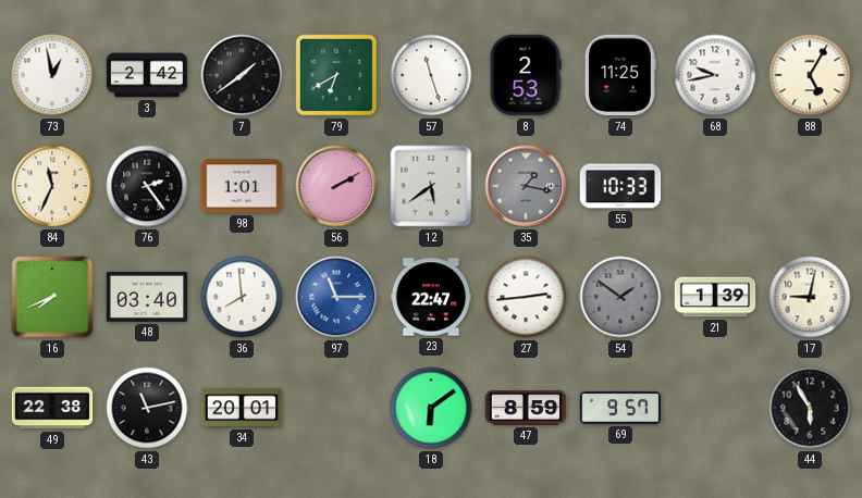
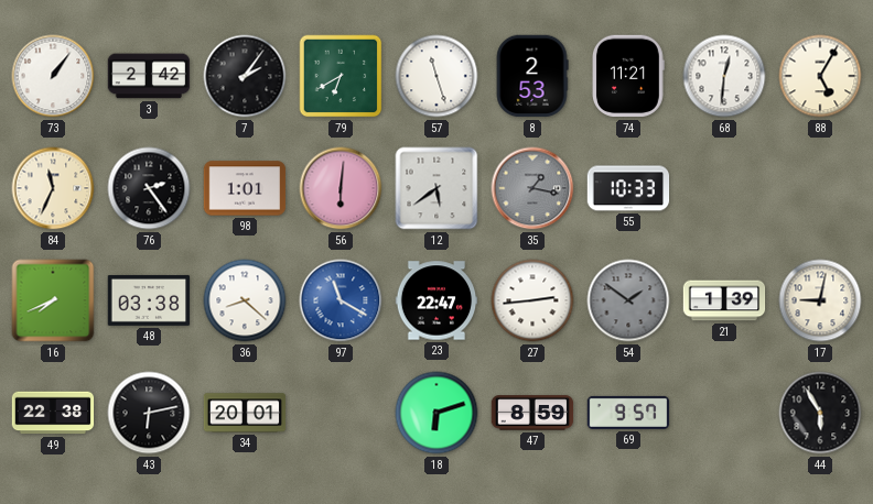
73: 12:58 -> 1:06
7: 1:39 -> 2:06
74: 11:25 -> 11:21
68: 9:43 -> 12:31
56: 2:10 -> 6:01
48: 03:40 -> 03:38
36: 7:59 -> 8:22
97: 11:15 -> 11:20
43: 11:13 -> 6:13
18: 6:09 -> 6:12
